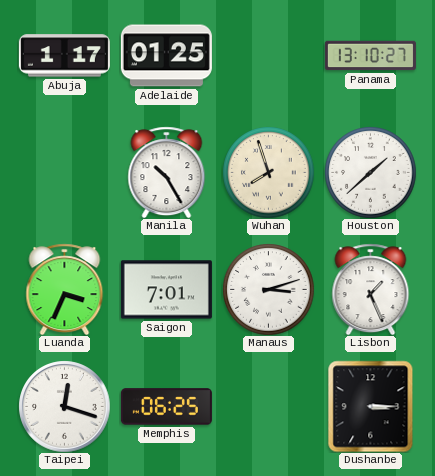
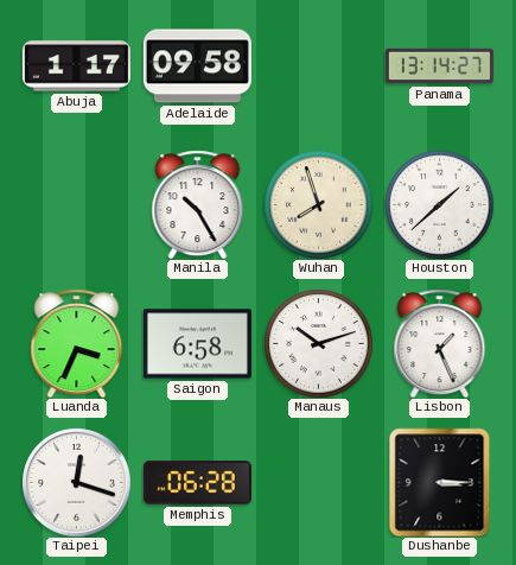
Adelaide: 01:25 -> 09:58
Panama: 13:10 -> 13:14
Saigon: 7:01 -> 6:58
Manaus: 3:12 -> 10:12
Memphis: 06:25 -> 06:28
